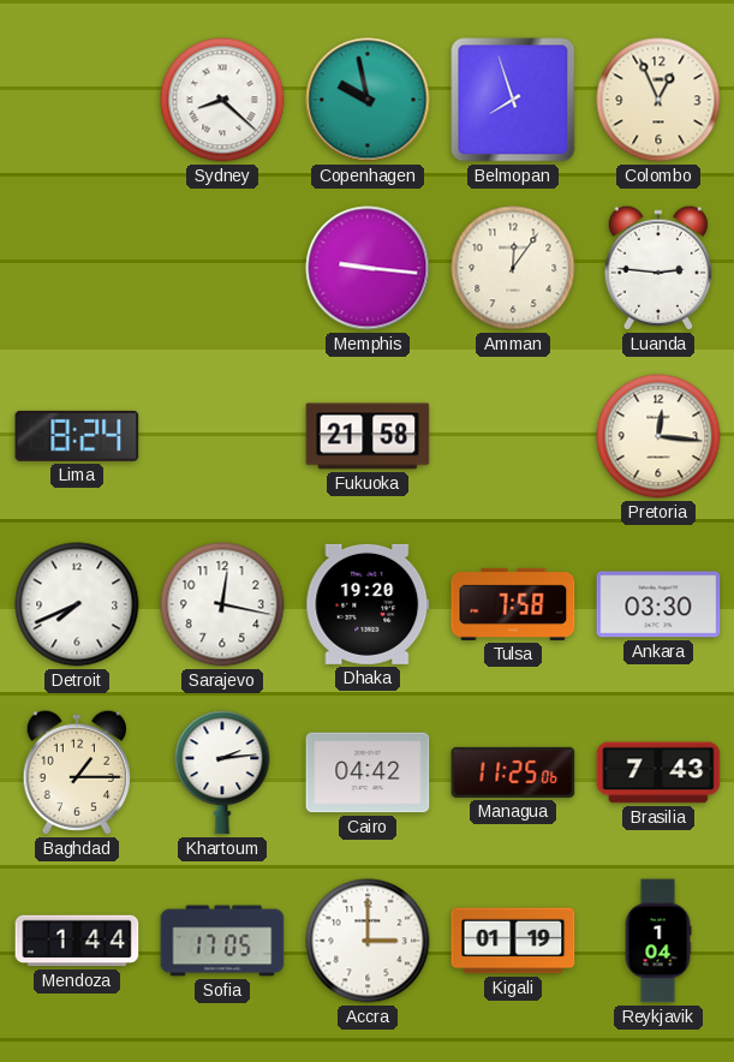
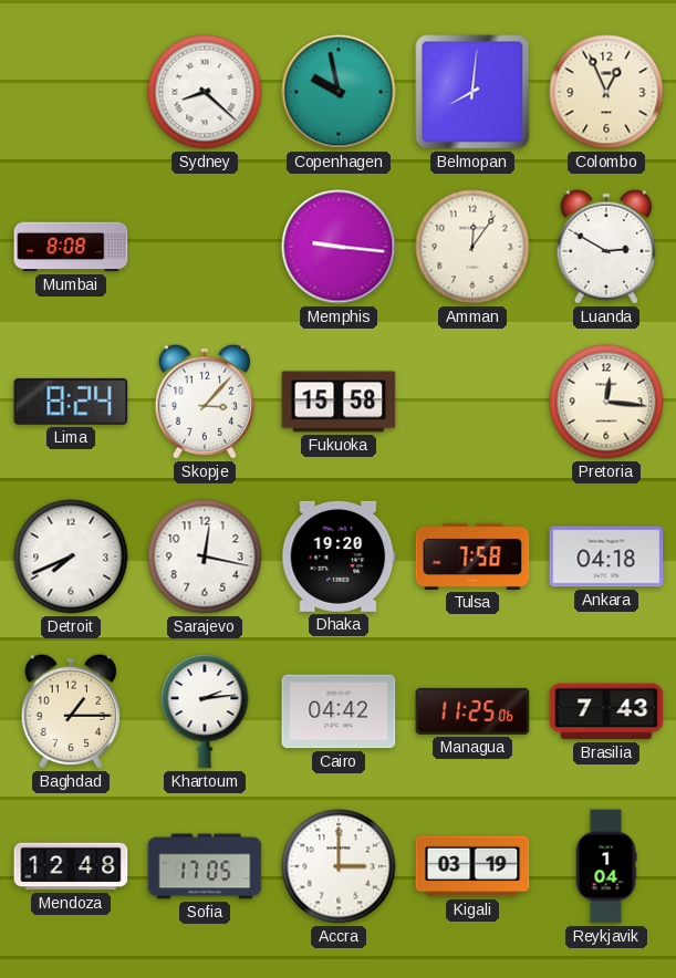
Belmopan: 7:57 -> 8:01
Mumbai: none -> 8:08
Luanda: 2:46 -> 2:50
Skopje: none -> 3:07
Fukuoka: 21:58 -> 15:58
Ankara: 03:30 -> 04:18
Mendoza: 1:44 -> 12:48
Kigali: 01:19 -> 03:19
